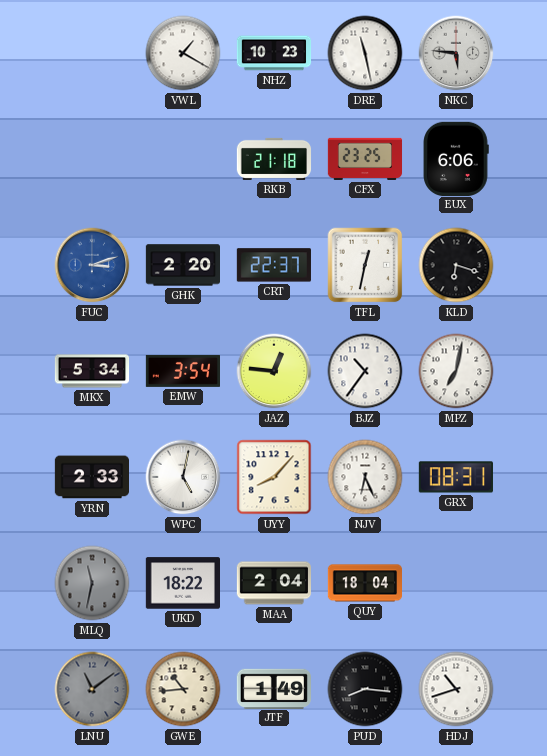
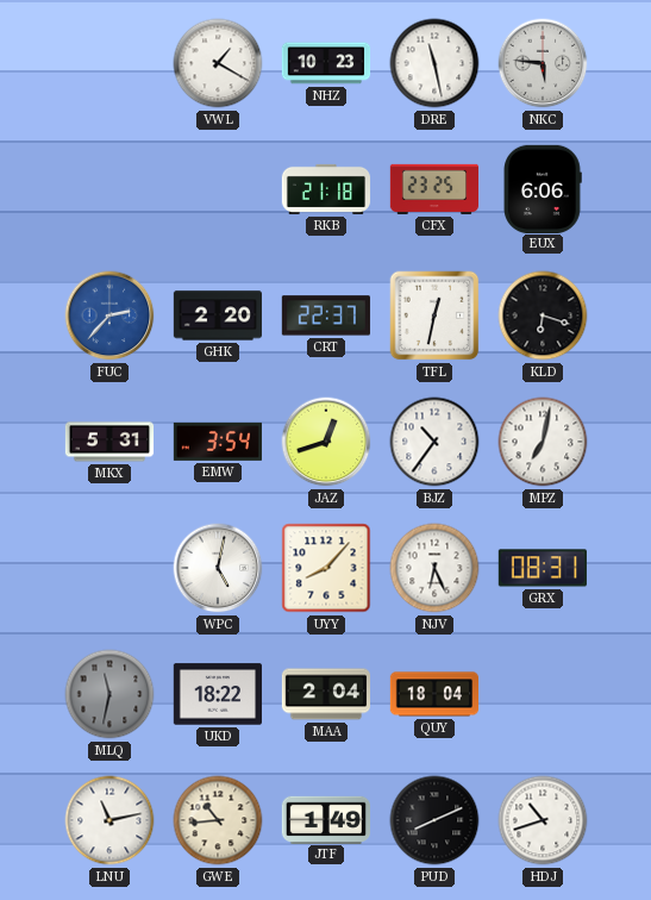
FUC: 3:12 -> 2:37
MKX: 5:34 -> 5:31
JAZ: 12:46 -> 12:42
YRN: 2:33 -> none
LNU: 11:09 -> 11:13
LNU dial: grey -> white
PUD: 8:16 -> 8:11
